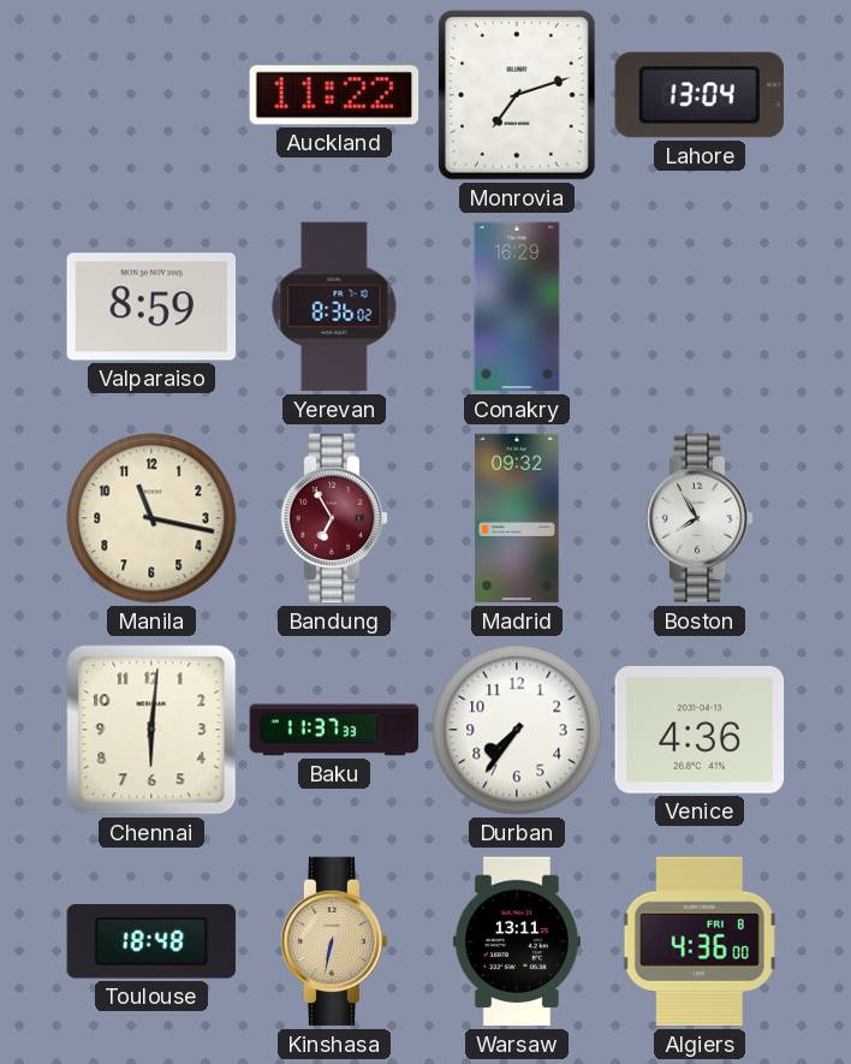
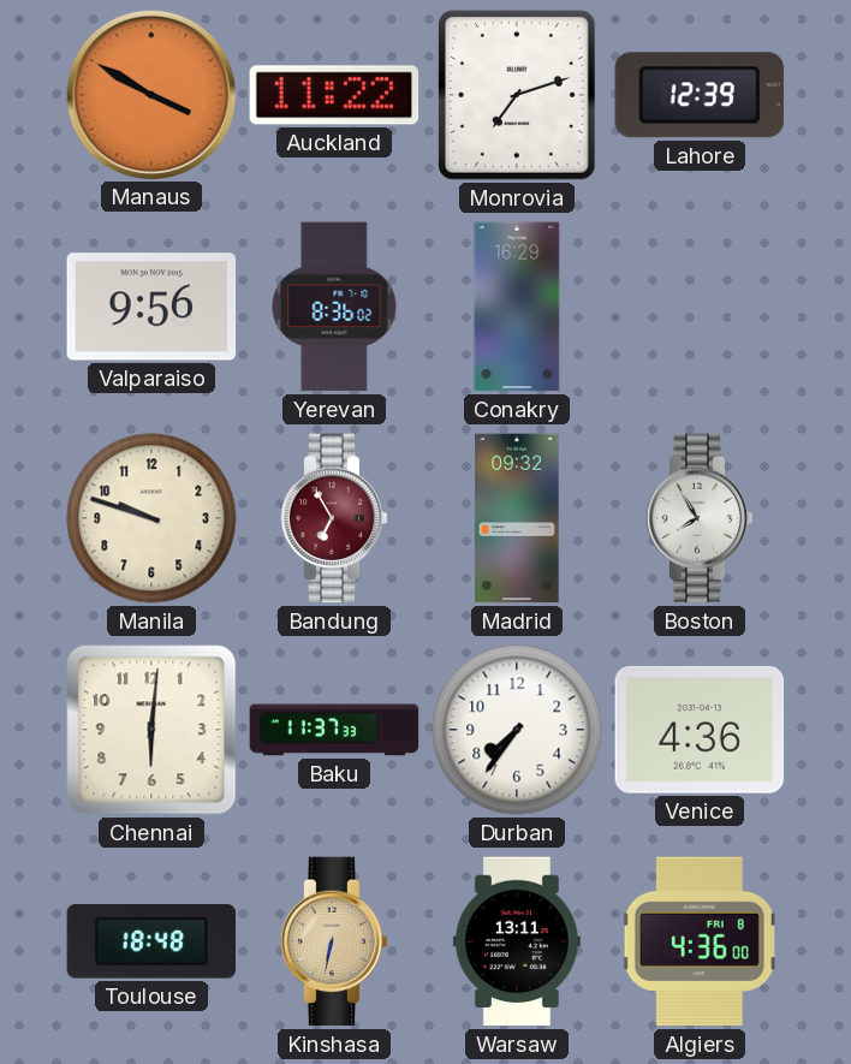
Manaus: none -> 3:50
Lahore: 13:04 -> 12:39
Valparaiso: 8:59 -> 9:56
Manila: 11:17 -> 9:48
